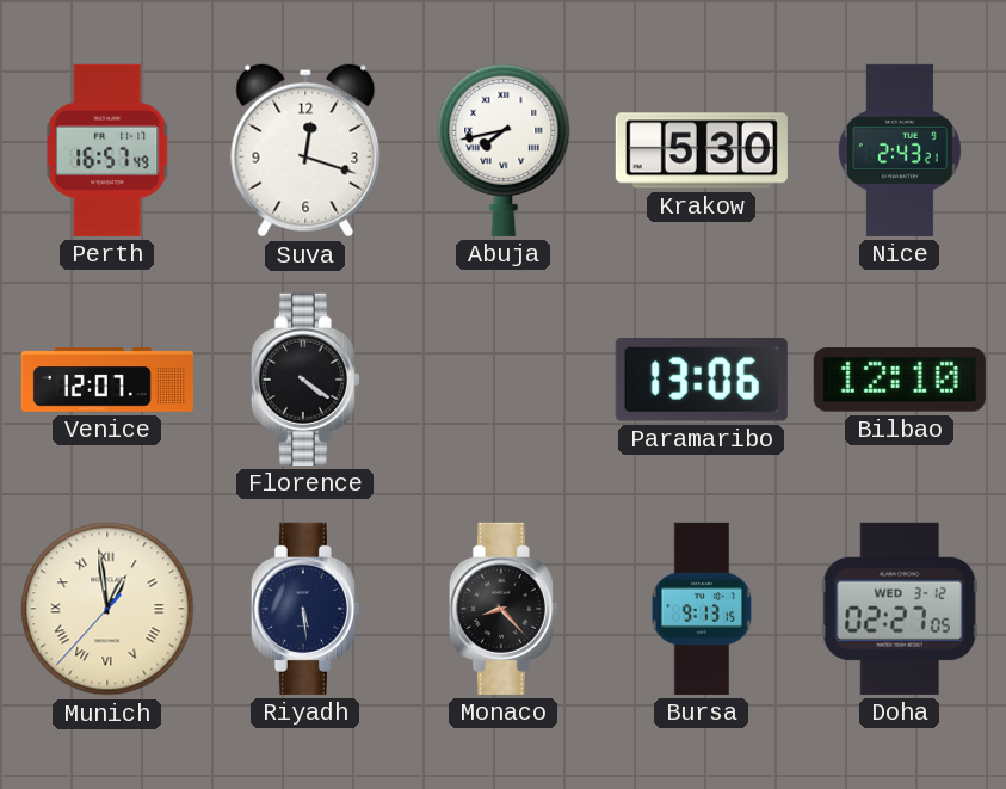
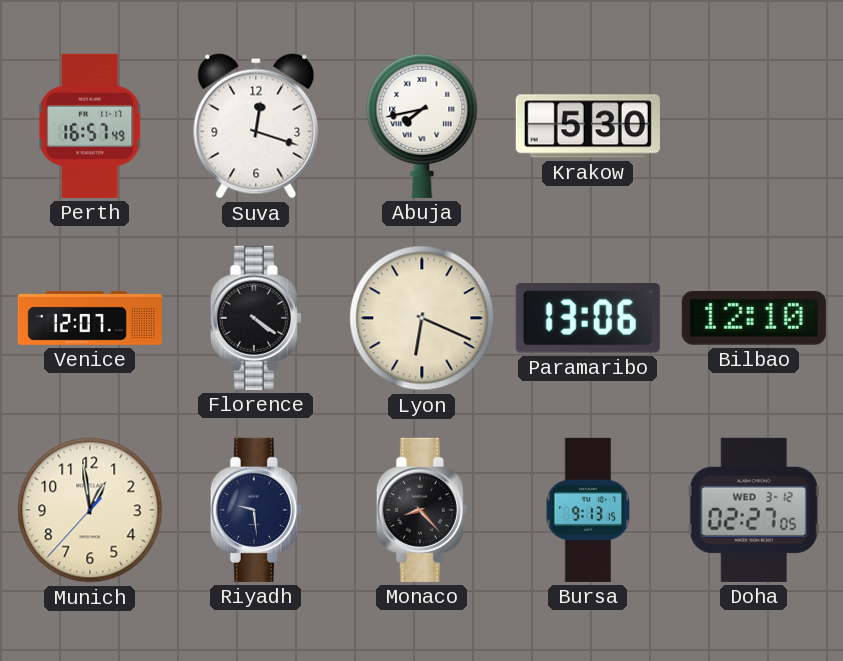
Nice: 2:43 -> none
Lyon: none -> 6:19
Munich numerals: Roman -> Arabic
Riyadh: 5:29 -> 9:29
